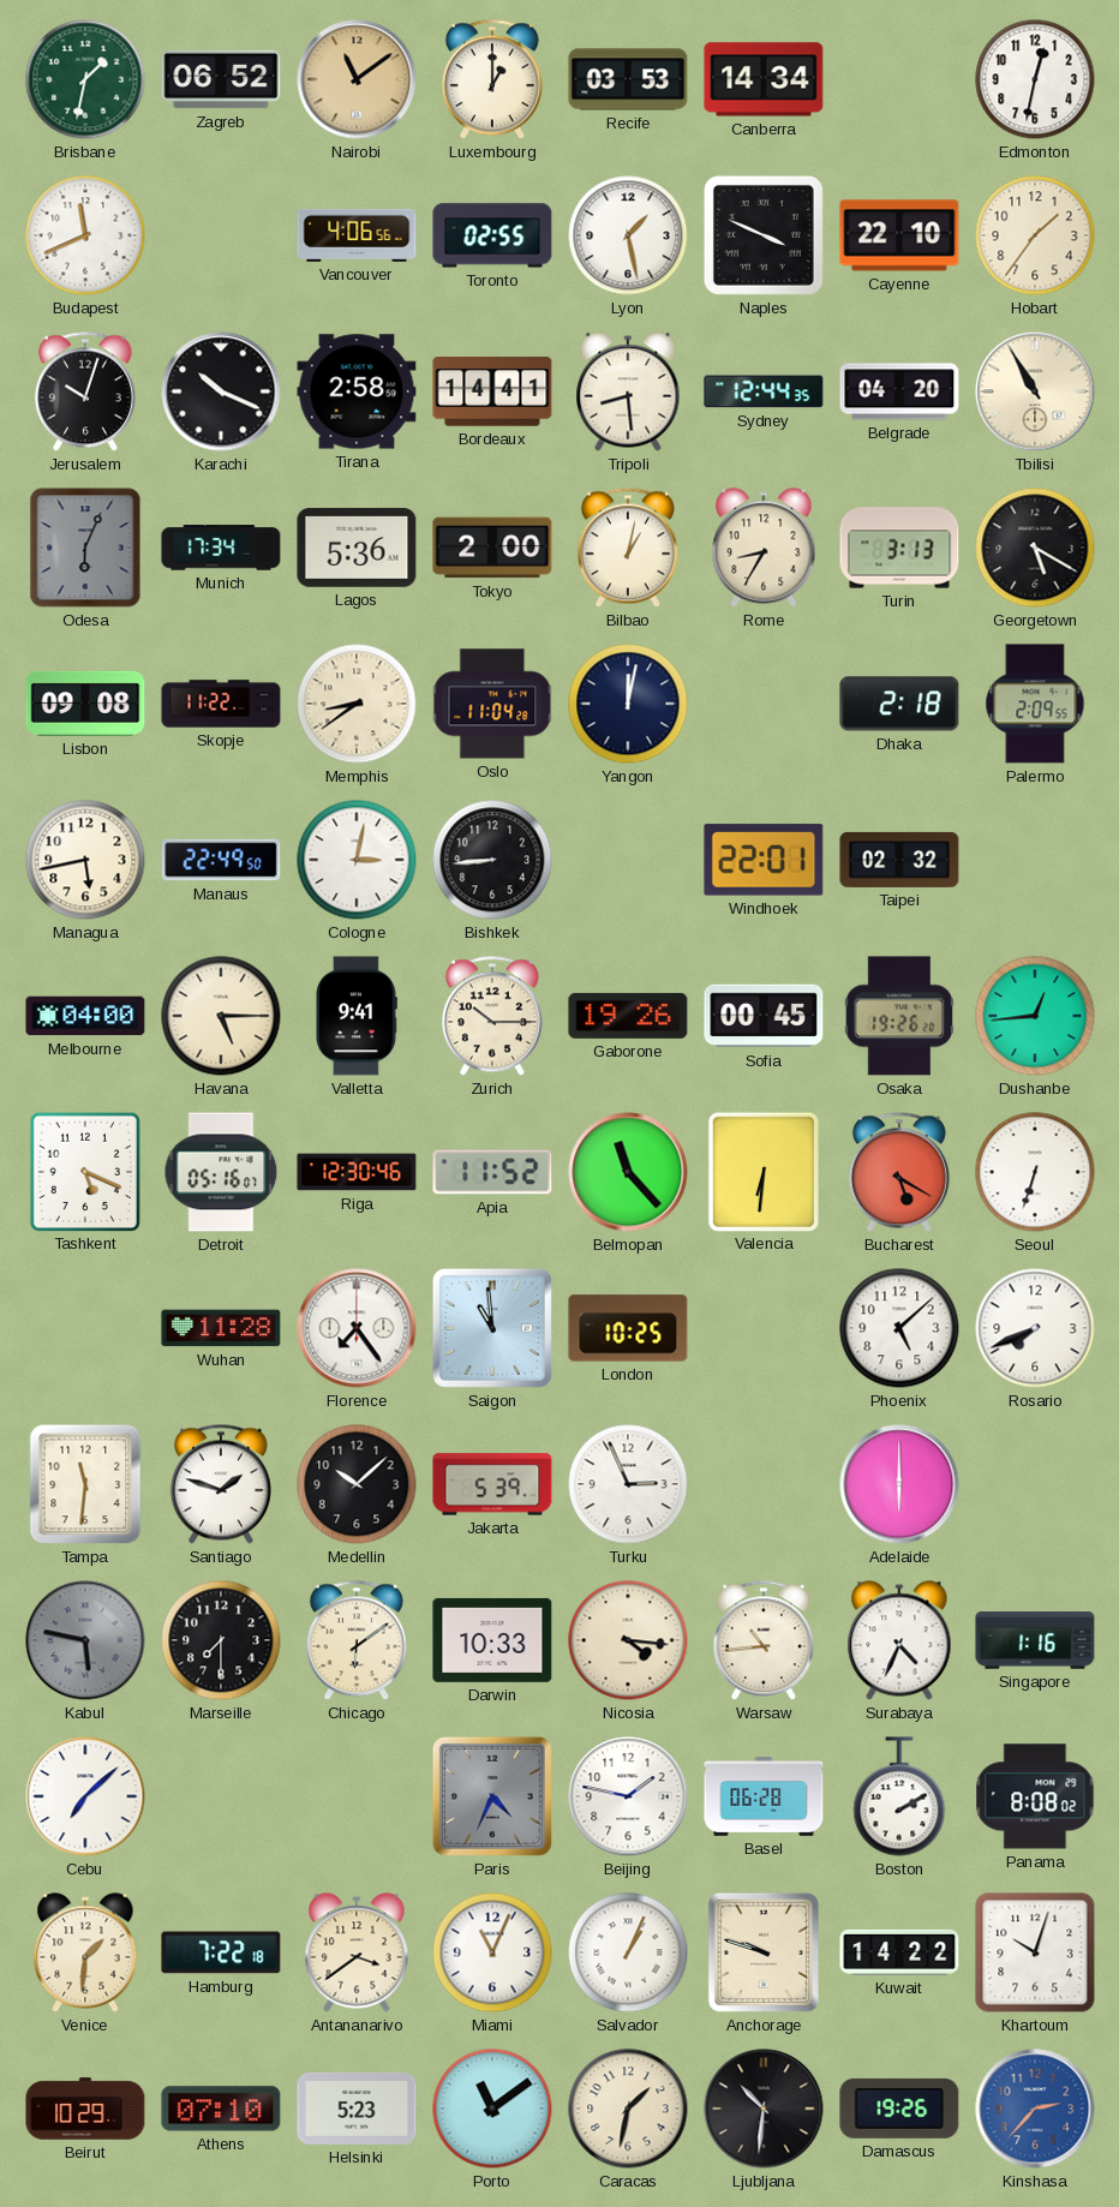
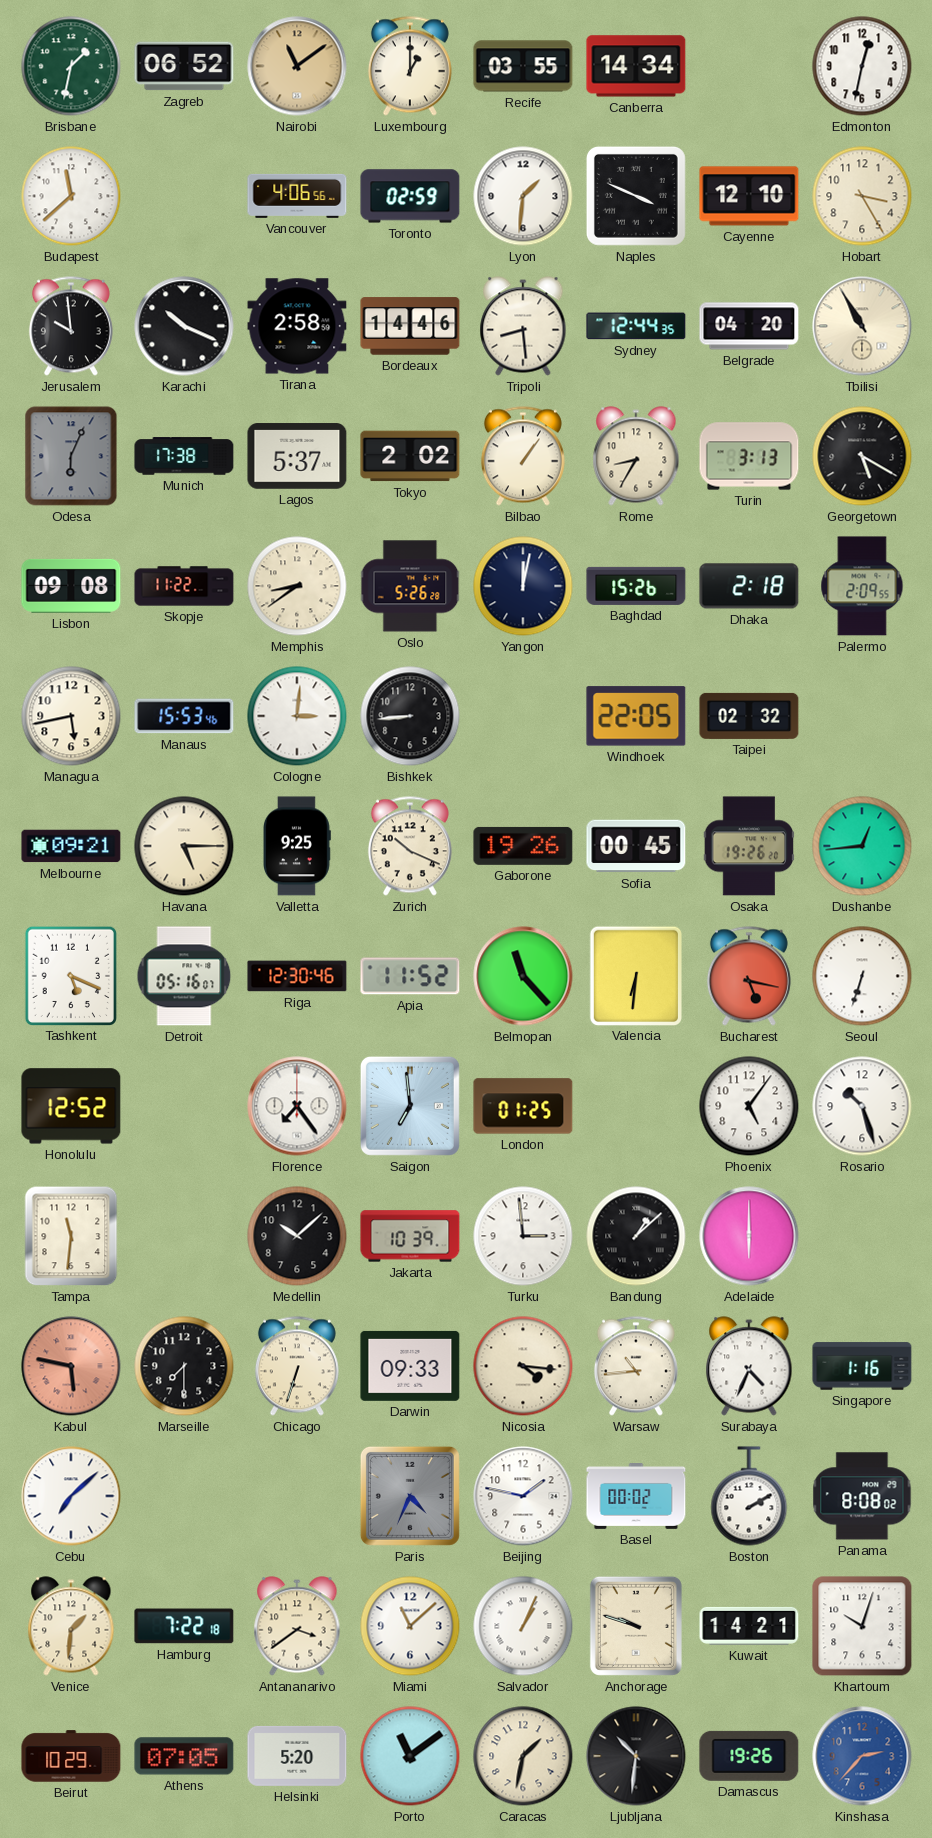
Recife: 03:53 -> 03:55
Budapest: 11:41 -> 11:38
Toronto: 02:55 -> 02:59
Lyon: 1:28 -> 1:31
Cayenne: 22:10 -> 12:10
Hobart: 1:36 -> 3:25
Jerusalem: 10:03 -> 9:59
Bordeaux: 14:41 -> 14:46
Munich: 17:34 -> 17:38
Lagos: 5:36 -> 5:37
Tokyo: 2:00 -> 2:02
Bilbao: 1:02 -> 1:06
Oslo: 11:04 -> 5:26
Baghdad: none -> 15:26
Manaus: 22:49 -> 15:53
Cologne: 3:02 -> 3:01
Windhoek: 22:01 -> 22:05
Melbourne: 04:00 -> 09:21
Valletta: 9:41 -> 9:25
Zurich: 10:15 -> 10:19
Bucharest: 5:20 -> 5:17
Honolulu: none -> 12:52
Wuhan: 11:28 -> none
Saigon: 10:59 -> 6:59
London: 10:25 -> 01:25
Phoenix: 5:08 -> 5:06
Rosario: 7:41 -> 10:27
Santiago: 1:48 -> none
Jakarta: 5:39 -> 10:39
Turku: 2:56 -> 2:59
Bandung: none -> 1:08
Kabul dial: grey -> salmon
Chicago: 6:09 -> 6:33
Darwin: 10:33 -> 09:33
Basel: 06:28 -> 00:02
Miami: 11:04 -> 11:08
Kuwait: 14:22 -> 14:21
Athens: 07:10 -> 07:05
Helsinki: 5:23 -> 5:20
